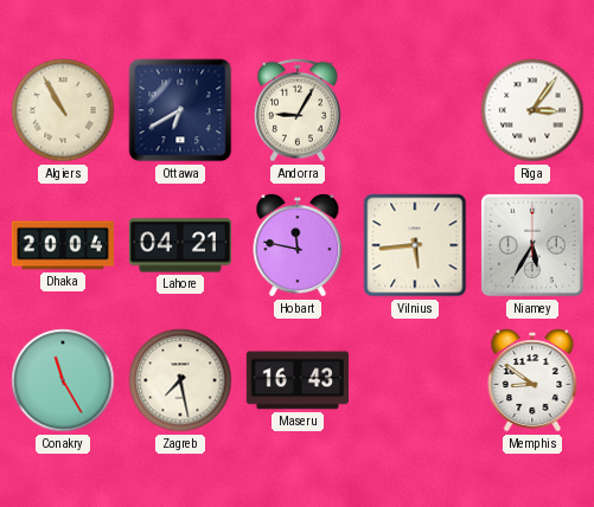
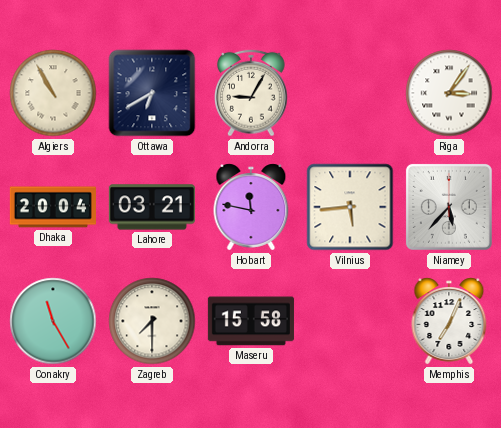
Lahore: 04:21 -> 03:21
Niamey: 5:35 -> 5:37
Zagreb: 7:28 -> 7:30
Maseru: 16:43 -> 15:58
Memphis: 8:51 -> 7:04
